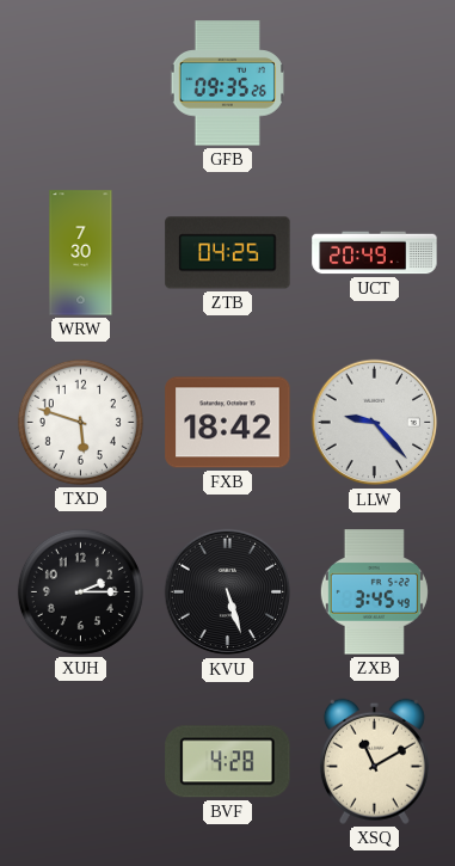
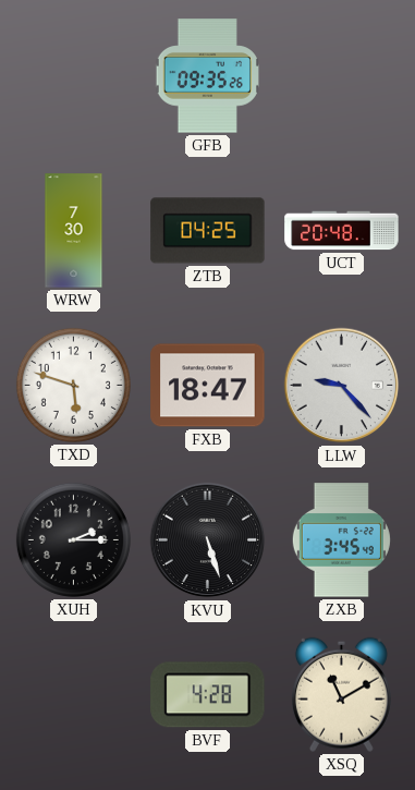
UCT: 20:49 -> 20:48
FXB: 18:42 -> 18:47
